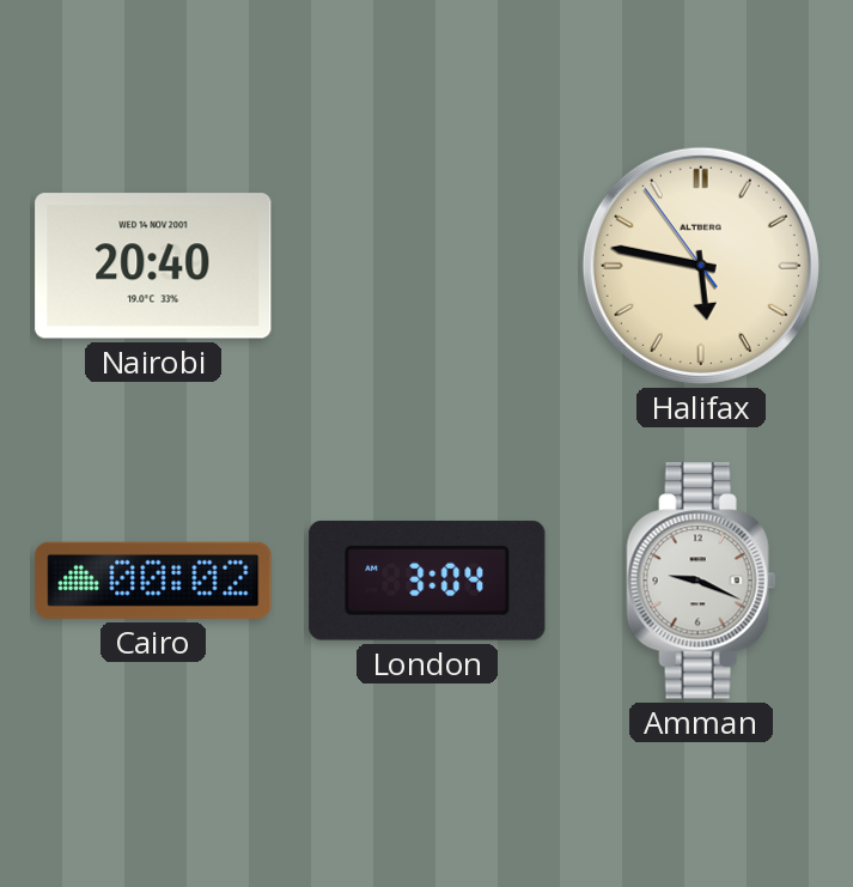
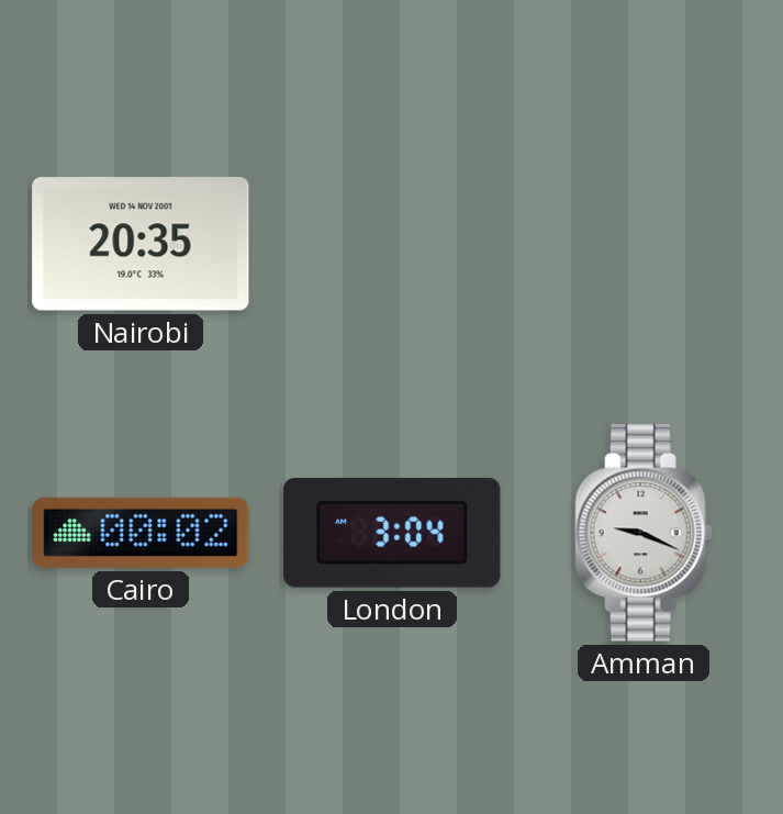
Nairobi: 20:40 -> 20:35
Halifax: 5:46 -> none
